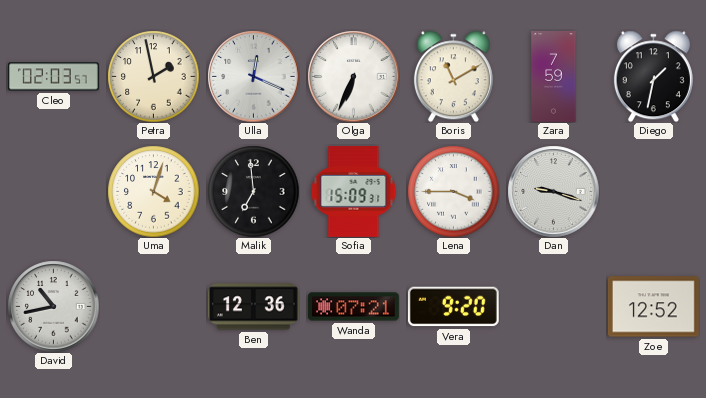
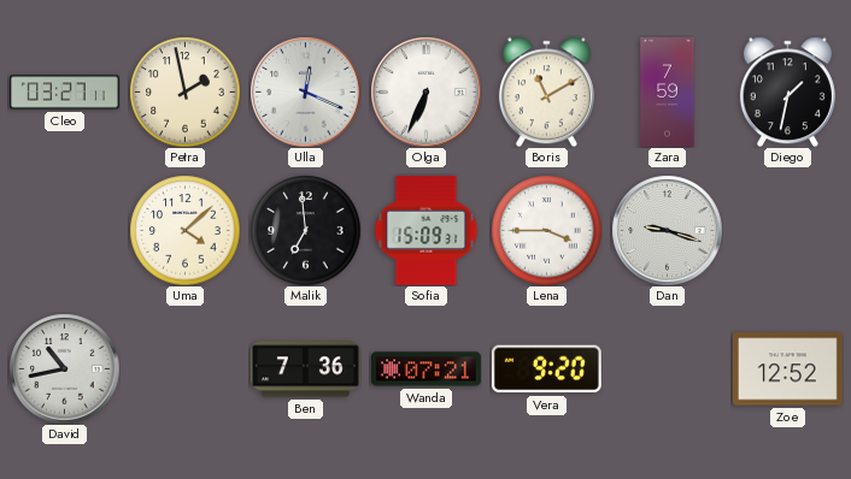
Cleo: 02:03 -> 03:27
Uma: 4:03 -> 4:08
Ben: 12:36 -> 7:36
